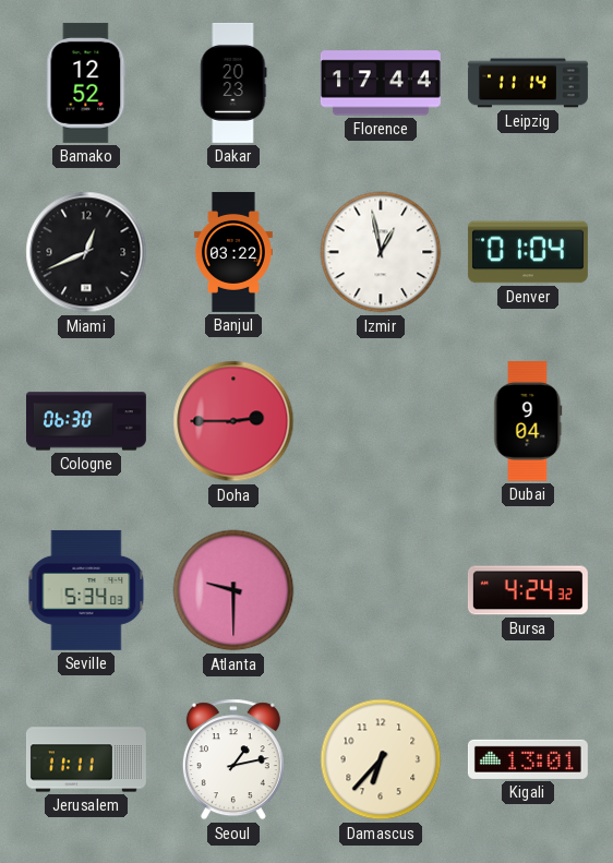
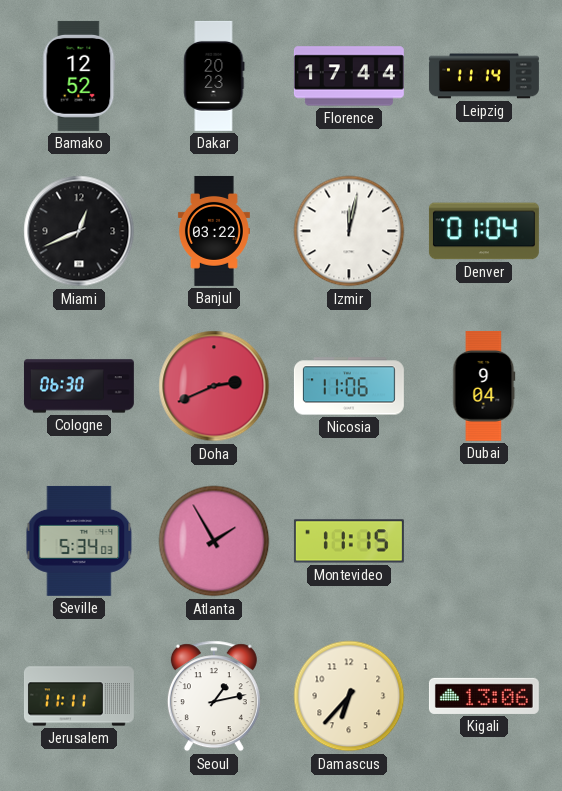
Izmir: 12:58 -> 12:02
Doha: 2:45 -> 2:41
Nicosia: none -> 11:06
Atlanta: 9:30 -> 1:55
Montevideo: none -> 11:15
Bursa: 4:24 -> none
Kigali: 13:01 -> 13:06
